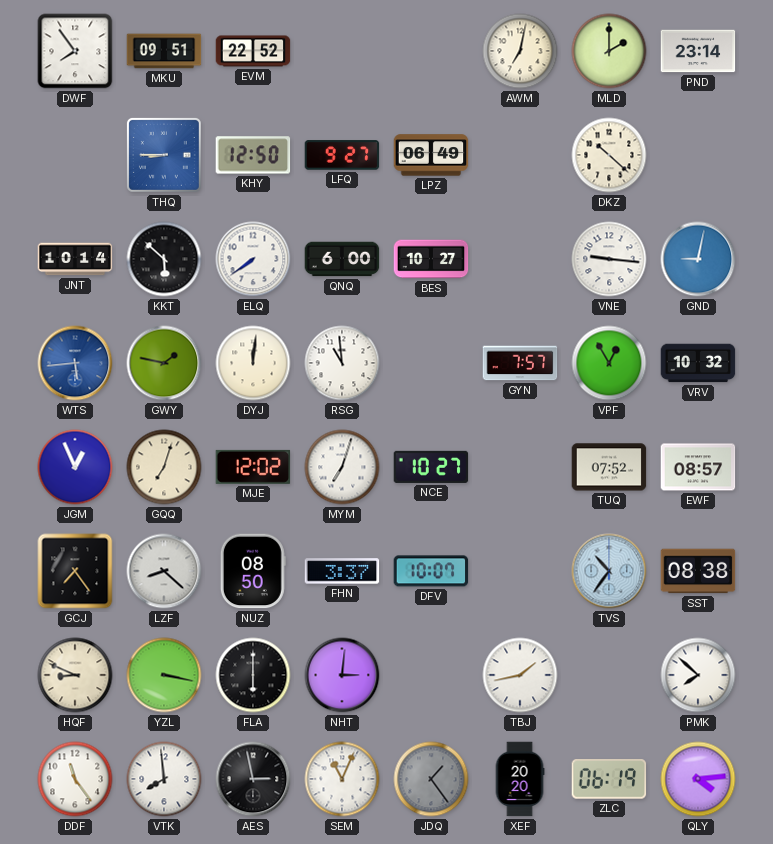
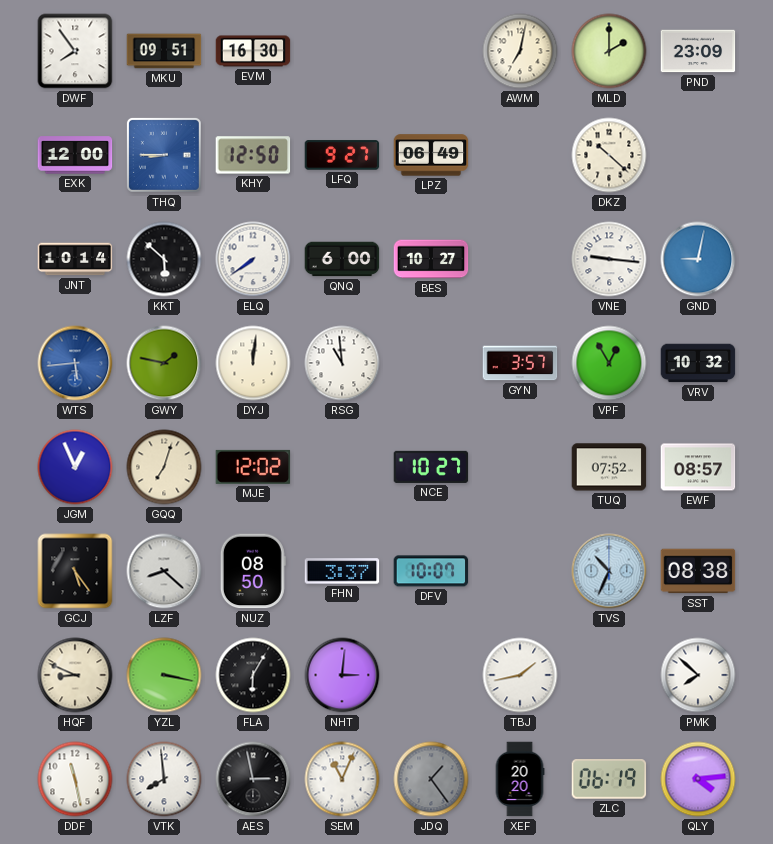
EVM: 22:52 -> 16:30
PND: 23:14 -> 23:09
EXK: none -> 12:00
GYN: 7:57 -> 3:57
MYM: 7:03 -> none
GCJ: 7:24 -> 5:24
TVS: 10:36 -> 10:34
FLA: 6:00 -> 6:05
DDF: 11:24 -> 11:28
